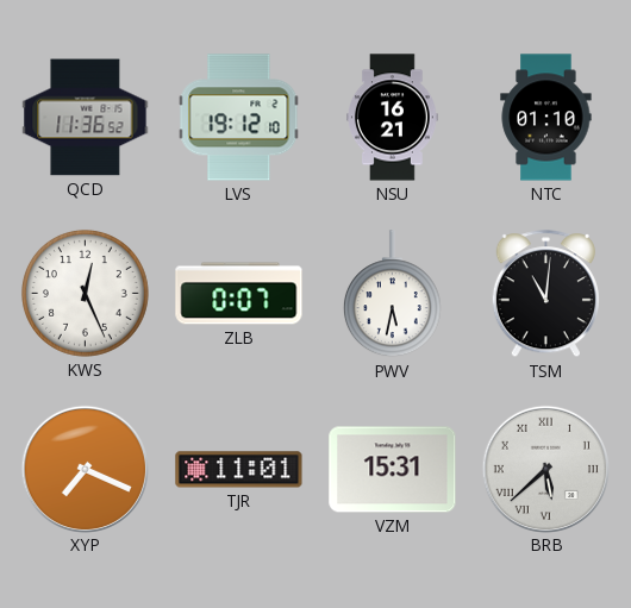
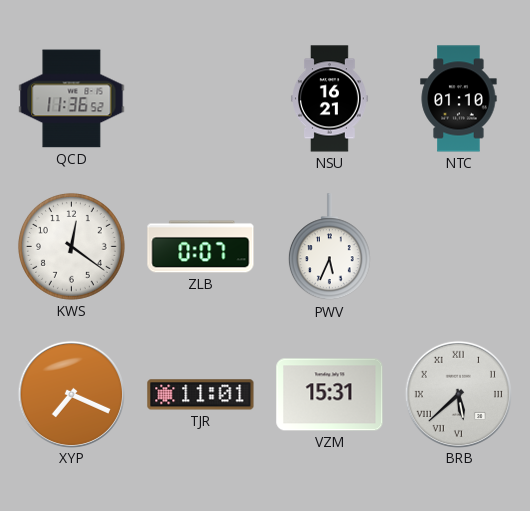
LVS: 19:12 -> none
KWS: 12:26 -> 12:21
PWV: 5:32 -> 5:34
TSM: 11:01 -> none
